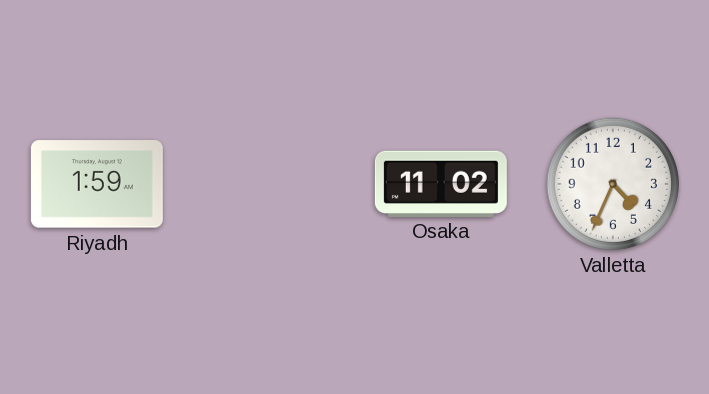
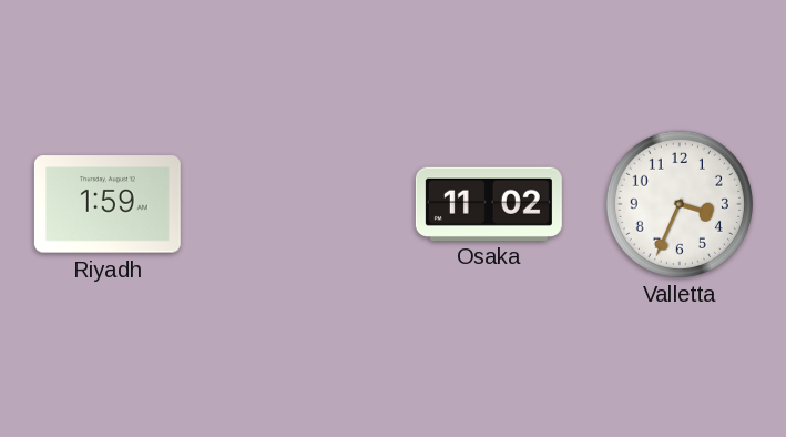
Valletta: 4:34 -> 3:34
